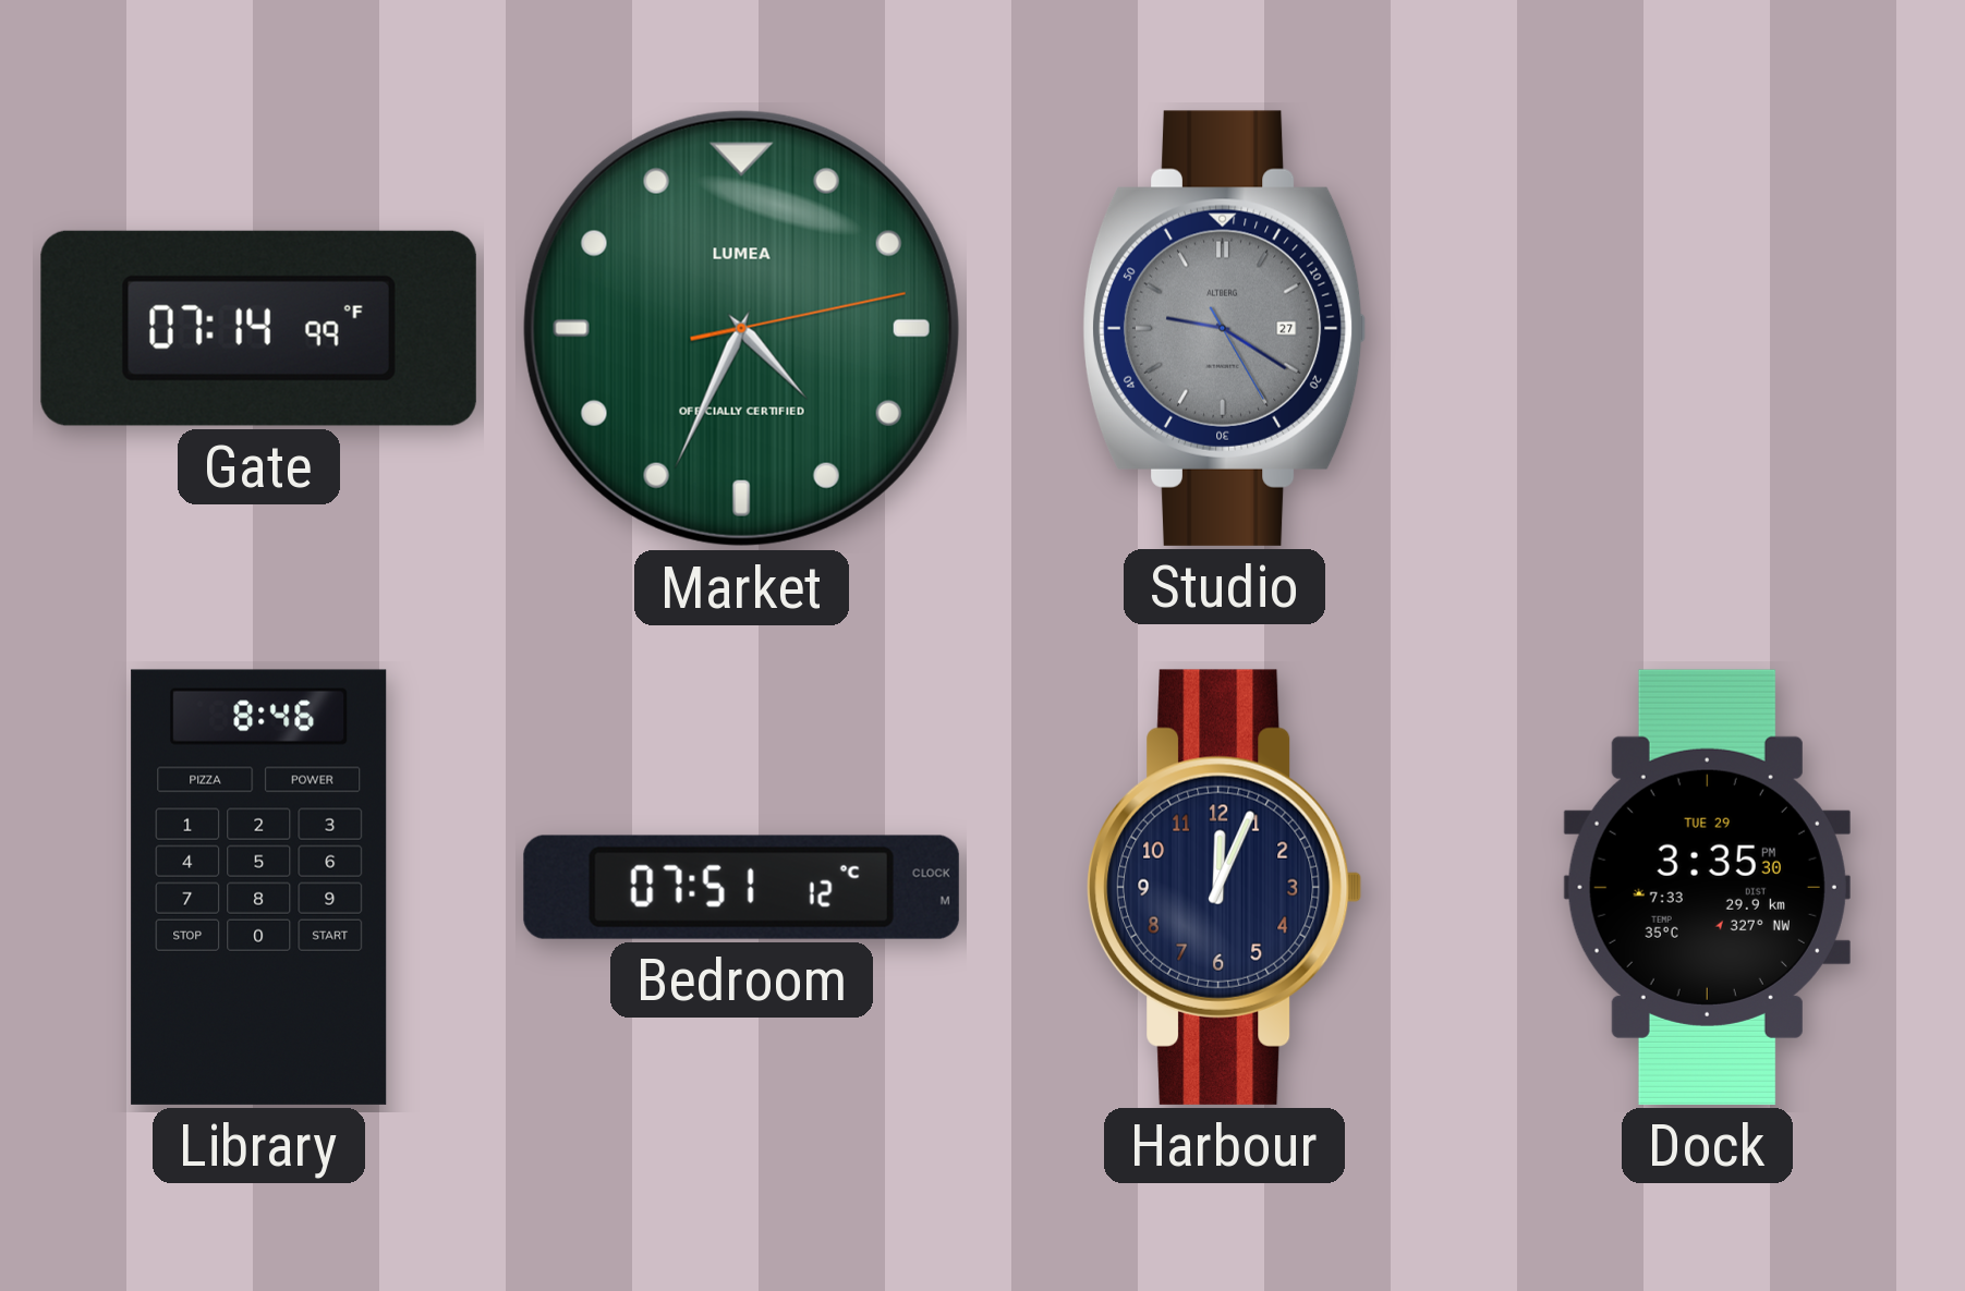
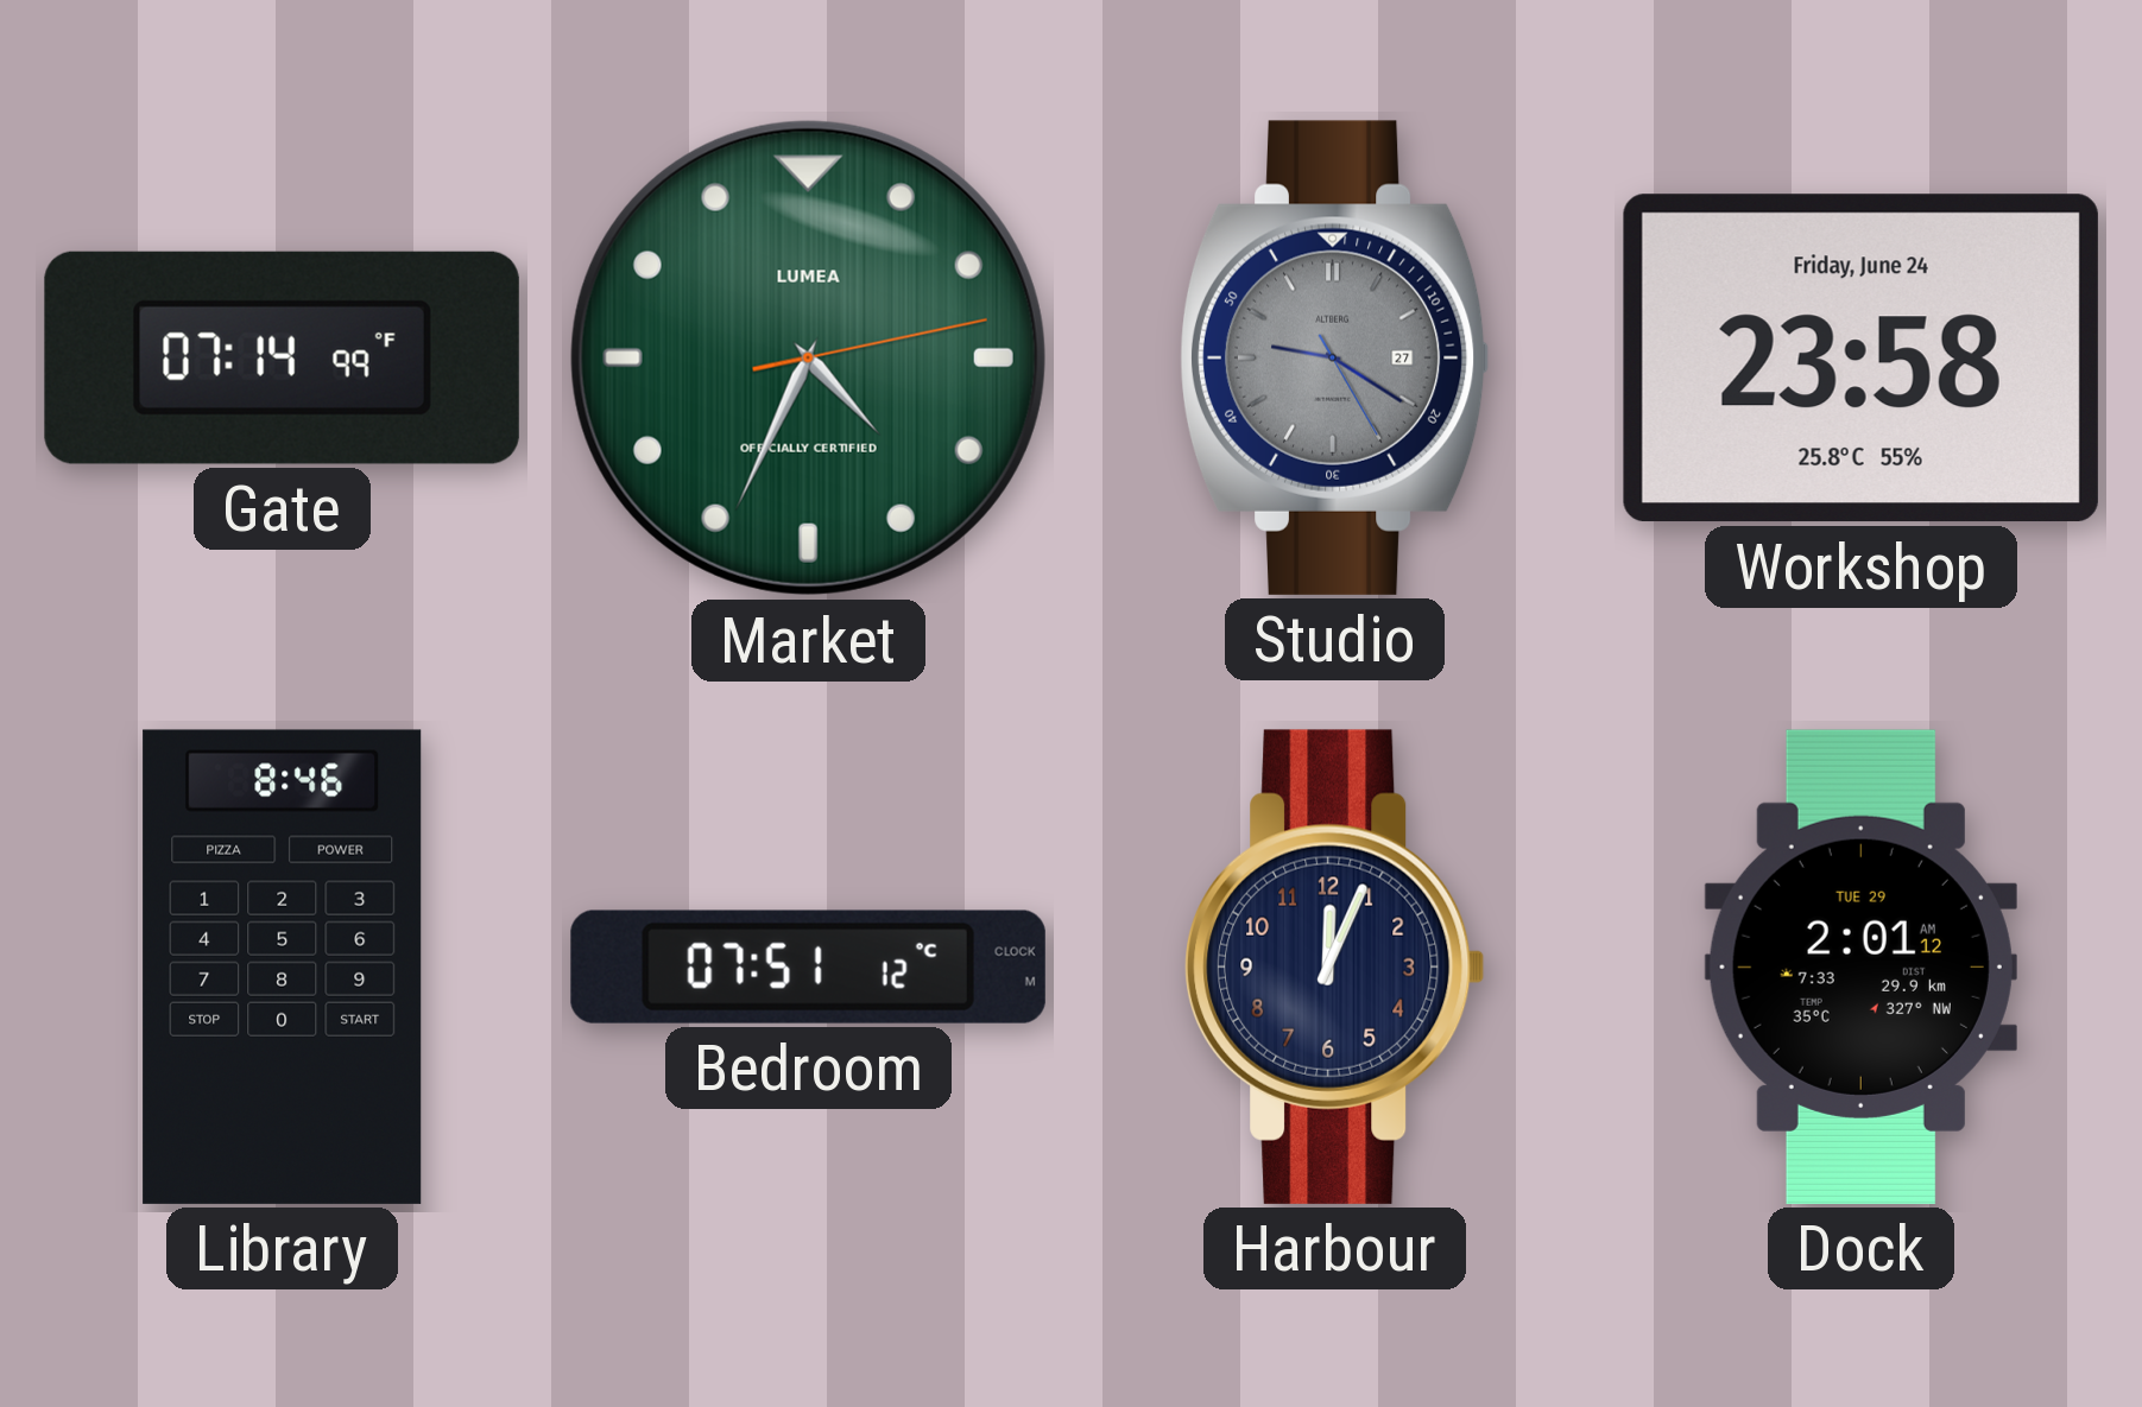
Workshop: none -> 23:58
Dock: 3:35 -> 2:01
